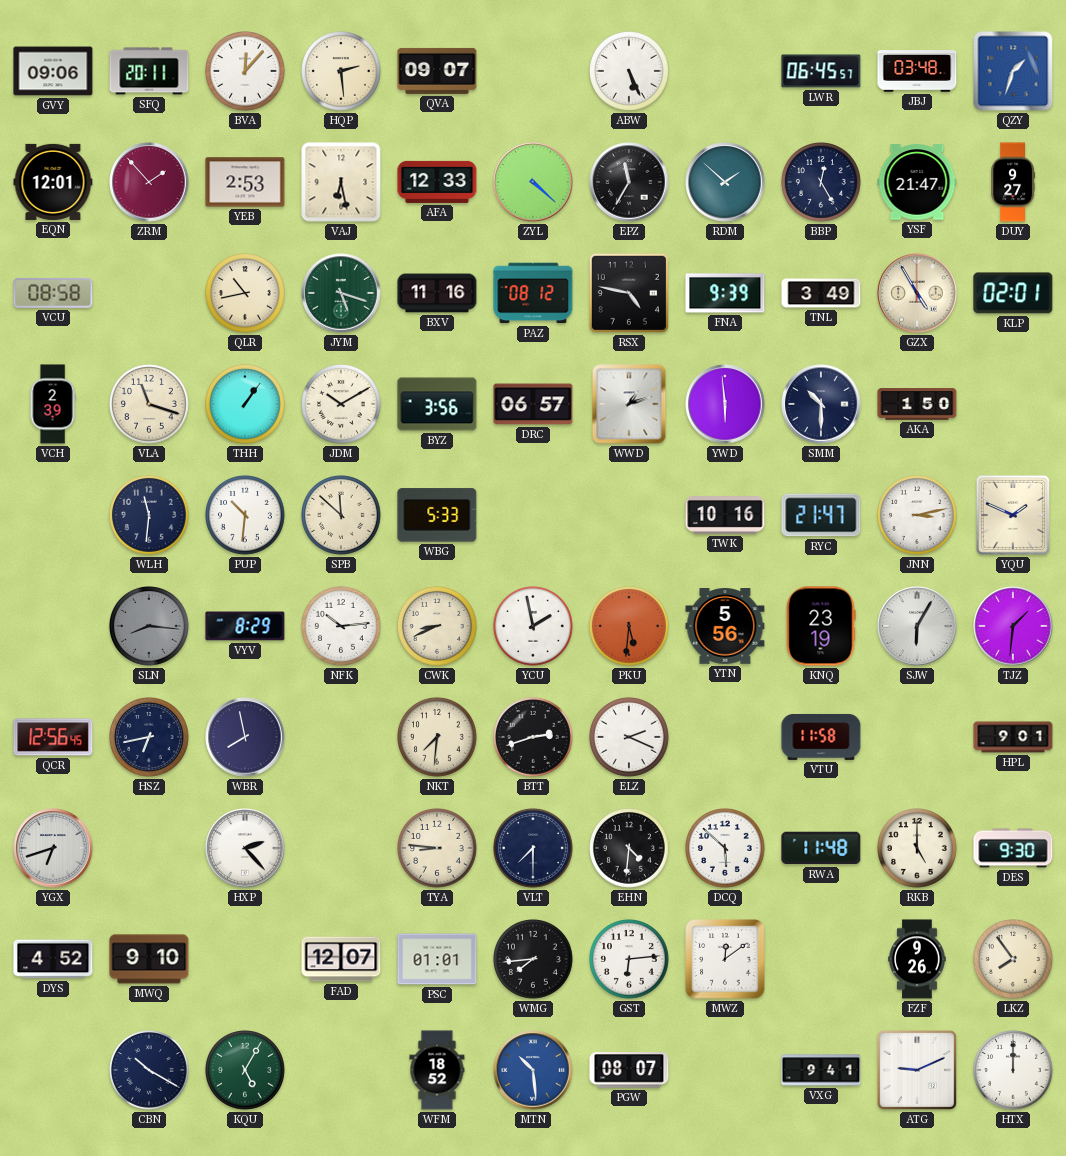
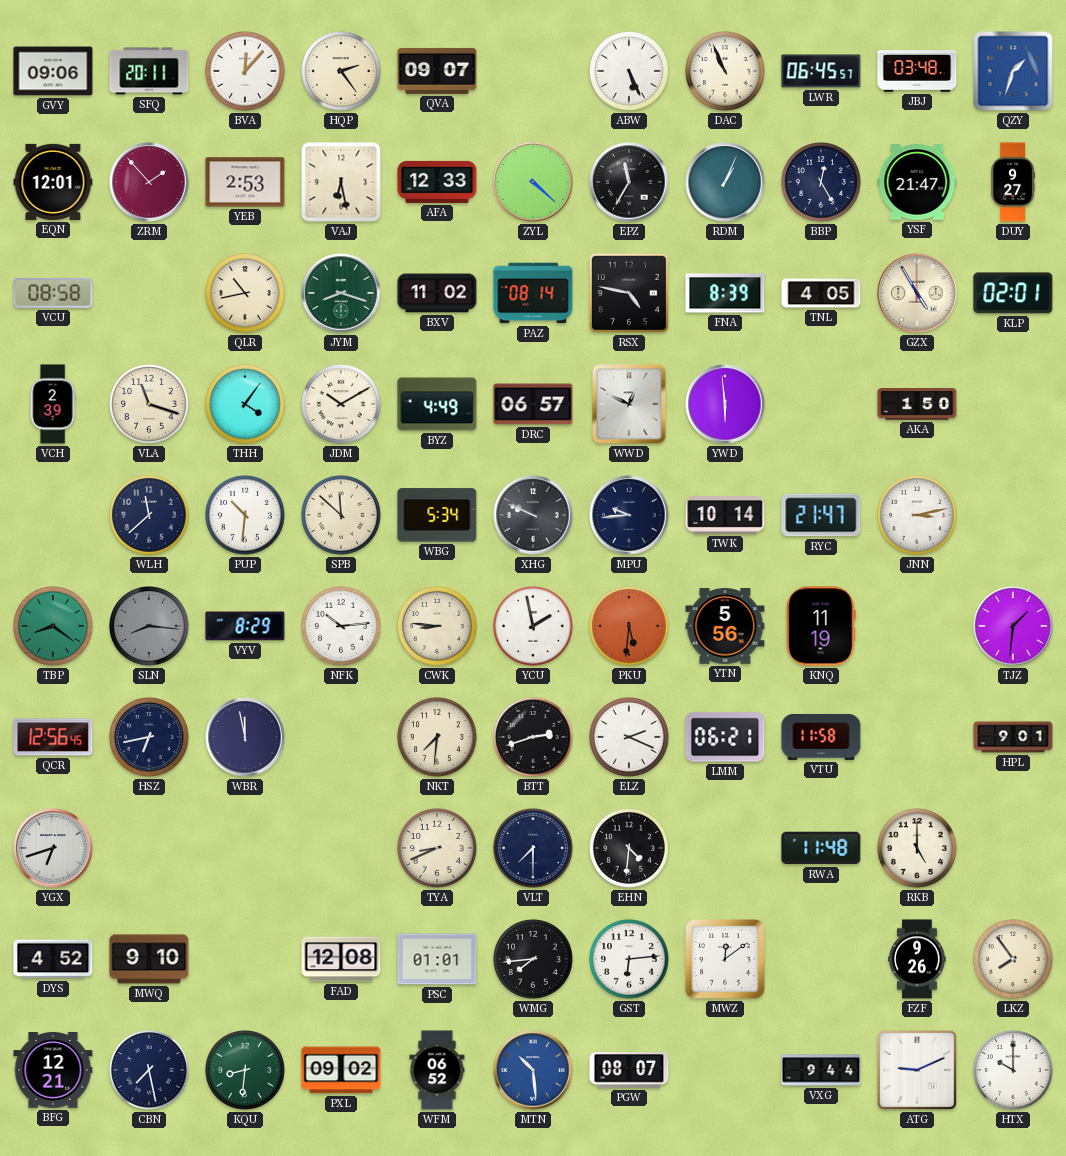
HQP: 2:29 -> 2:24
DAC: none -> 10:56
RDM: 1:52 -> 1:04
JYM: 5:18 -> 8:18
BXV: 11:16 -> 11:02
PAZ: 08:12 -> 08:14
FNA: 9:39 -> 8:39
TNL: 3:49 -> 4:05
THH: 1:06 -> 4:06
BYZ: 3:56 -> 4:49
WWD: 1:12 -> 12:49
SMM: 10:30 -> none
WLH: 11:31 -> 11:38
WBG: 5:33 -> 5:34
XHG: none -> 9:49
MPU: none -> 9:44
TWK: 10:16 -> 10:14
YQU: 1:49 -> none
TBP: none -> 8:21
CWK: 8:41 -> 8:46
KNQ: 23:19 -> 11:19
SJW: 6:05 -> none
WBR: 7:58 -> 11:58
LMM: none -> 06:21
HXP: 2:23 -> none
TYA: 8:46 -> 8:41
DCQ: 5:52 -> none
DES: 9:30 -> none
FAD: 12:07 -> 12:08
BFG: none -> 12:21
CBN: 10:20 -> 7:28
KQU: 5:05 -> 8:31
PXL: none -> 09:02
WFM: 18:52 -> 06:52
VXG: 9:41 -> 9:44
HTX: 12:00 -> 10:00
